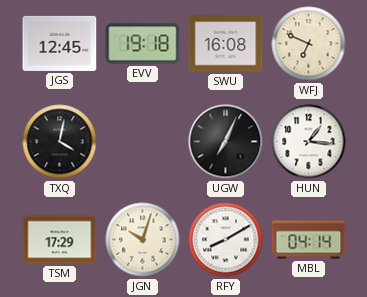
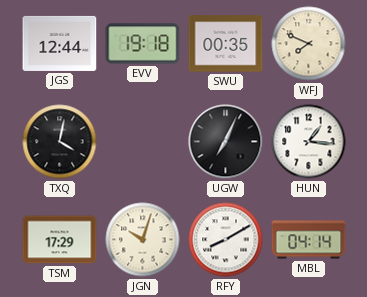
JGS: 12:45 -> 12:44
SWU: 16:08 -> 00:35
WFJ: 6:49 -> 7:49
